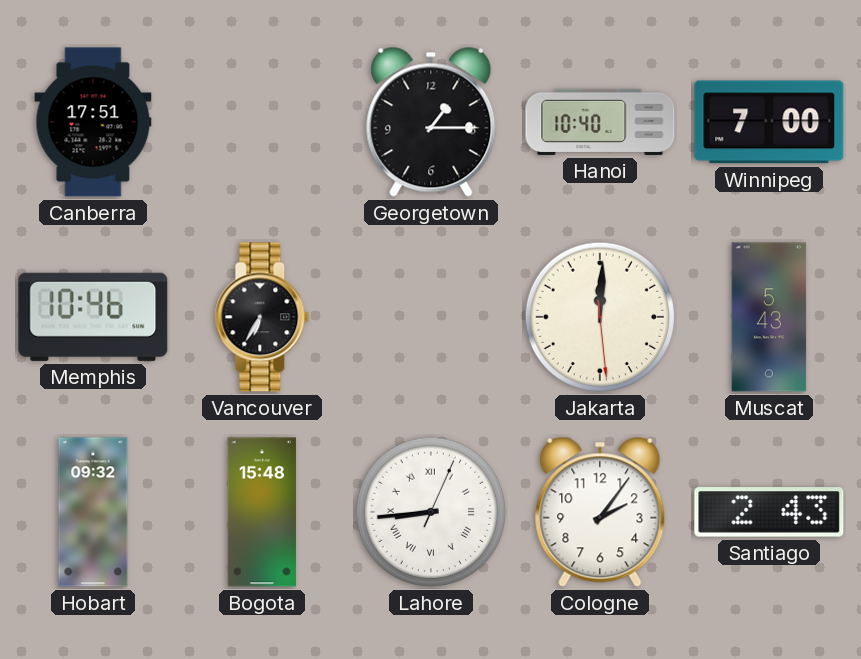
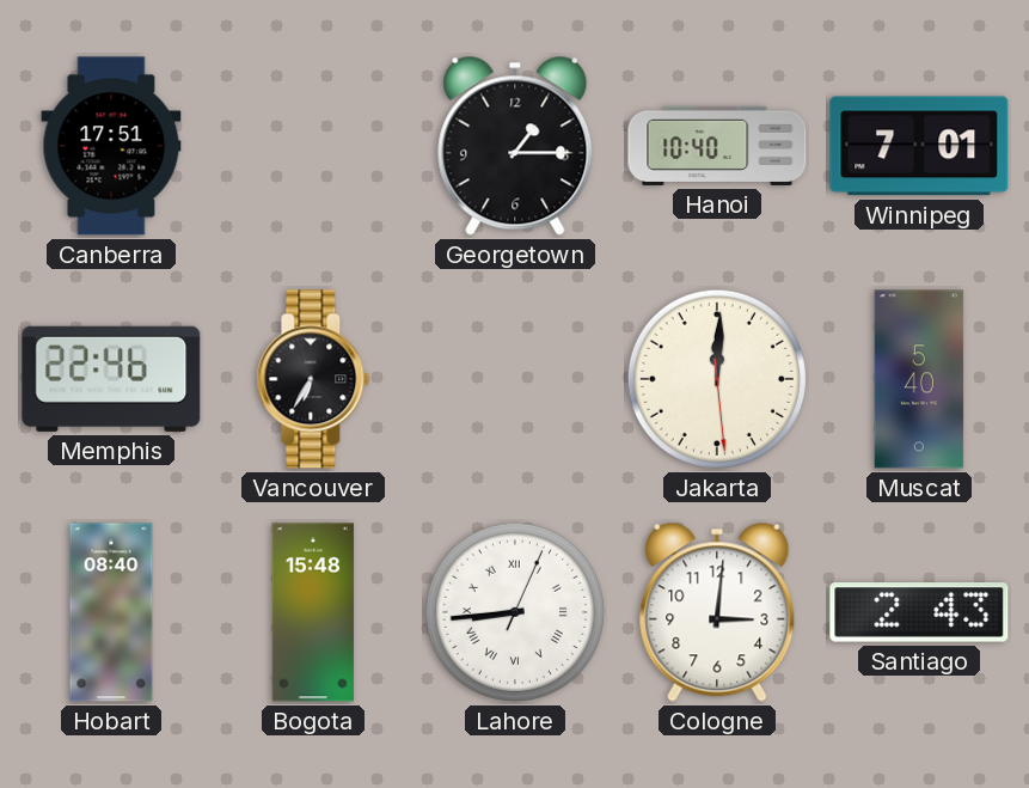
Winnipeg: 7:00 -> 7:01
Memphis: 10:46 -> 22:46
Muscat: 5:43 -> 5:40
Hobart: 09:32 -> 08:40
Cologne: 2:06 -> 3:01
